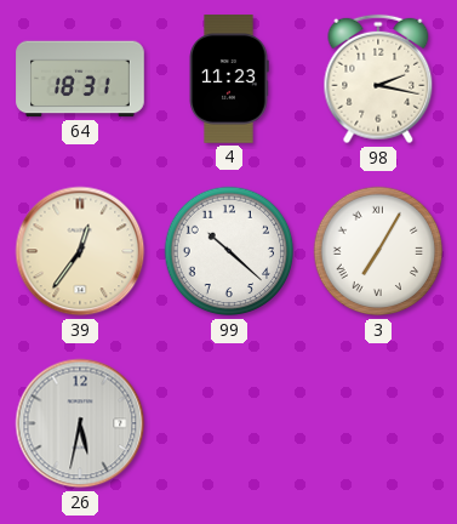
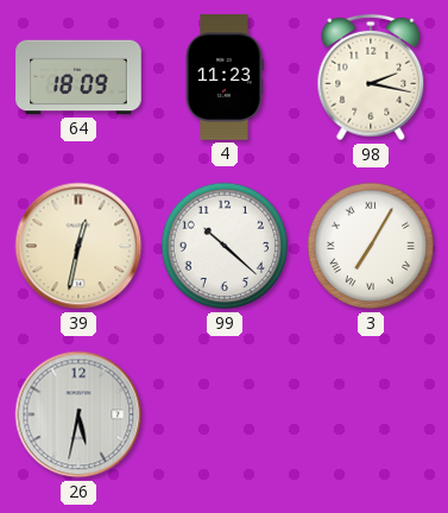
64: 18:31 -> 18:09
39: 12:36 -> 12:32
